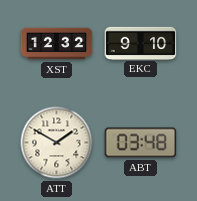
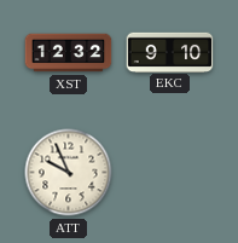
ATT: 1:50 -> 9:56
ABT: 03:48 -> none
